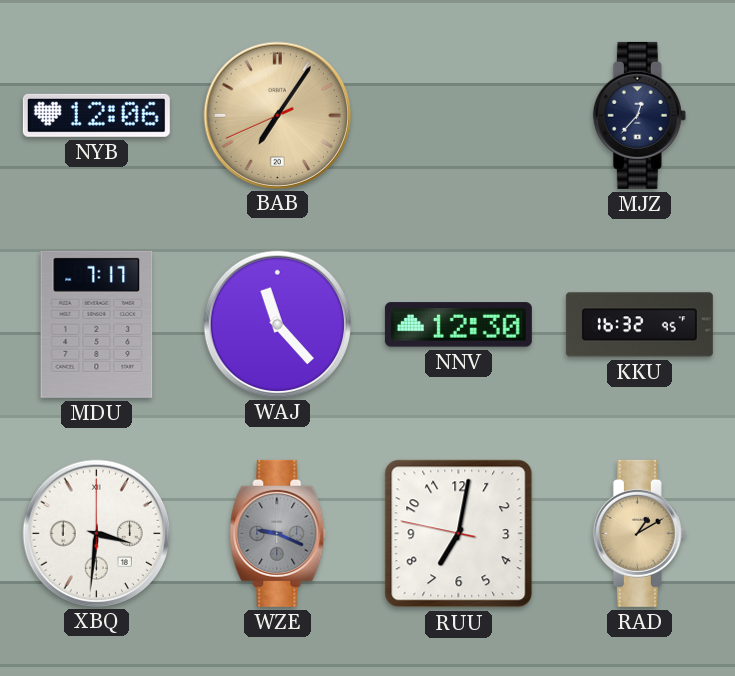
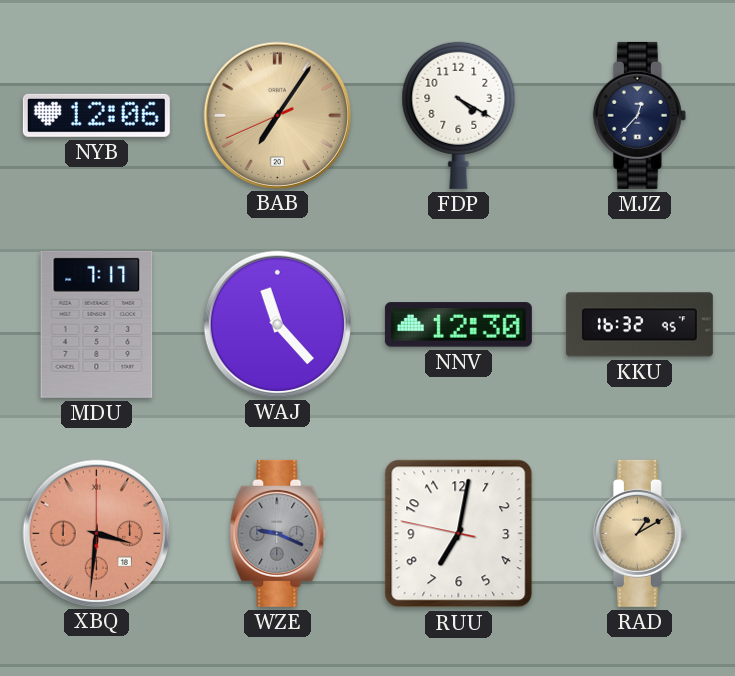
FDP: none -> 4:20
XBQ dial: white -> salmon
